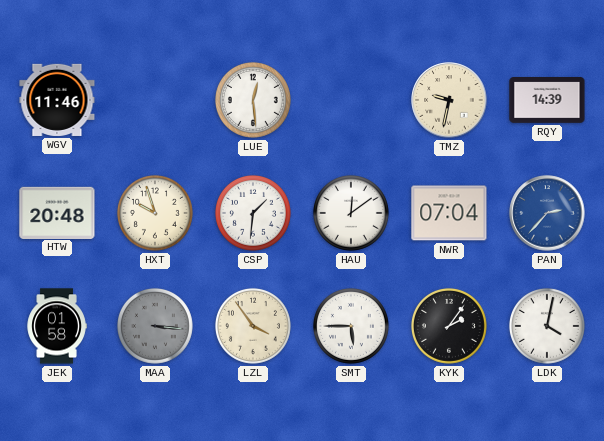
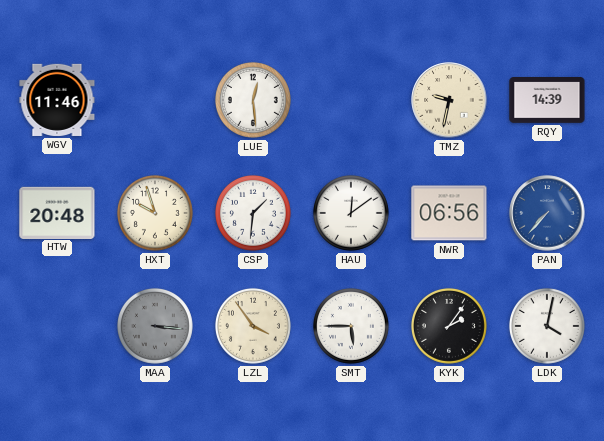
NWR: 07:04 -> 06:56
PAN: 2:37 -> 7:37
JEK: 01:58 -> none
